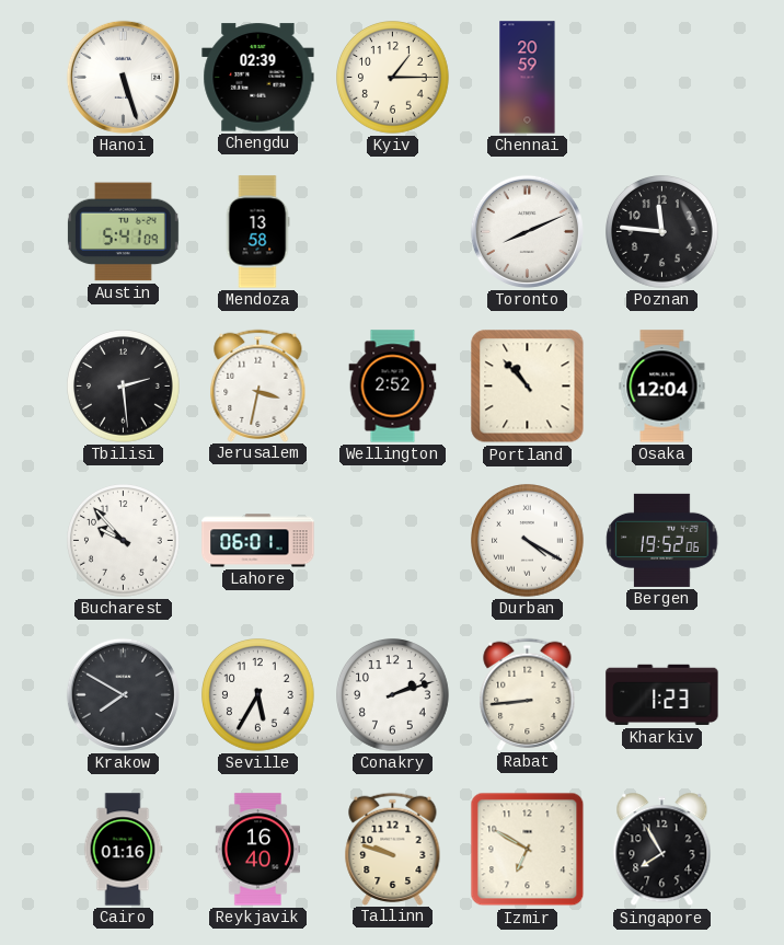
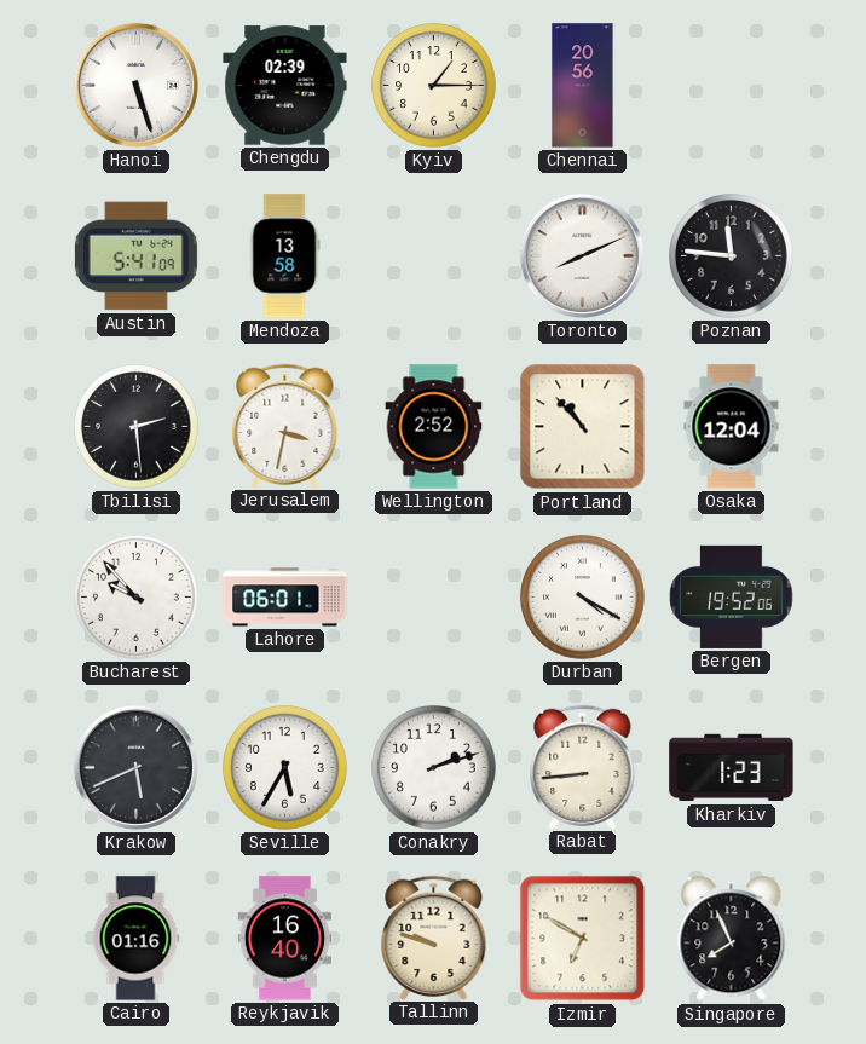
Chennai: 20:59 -> 20:56
Krakow: 7:50 -> 5:41
Singapore: 7:55 -> 7:56
